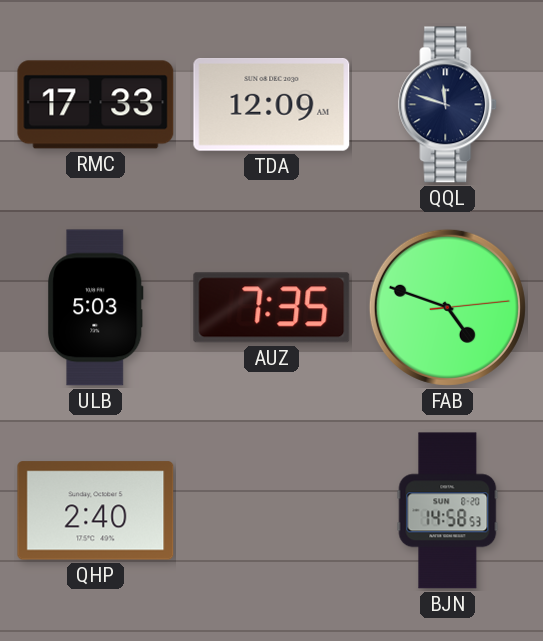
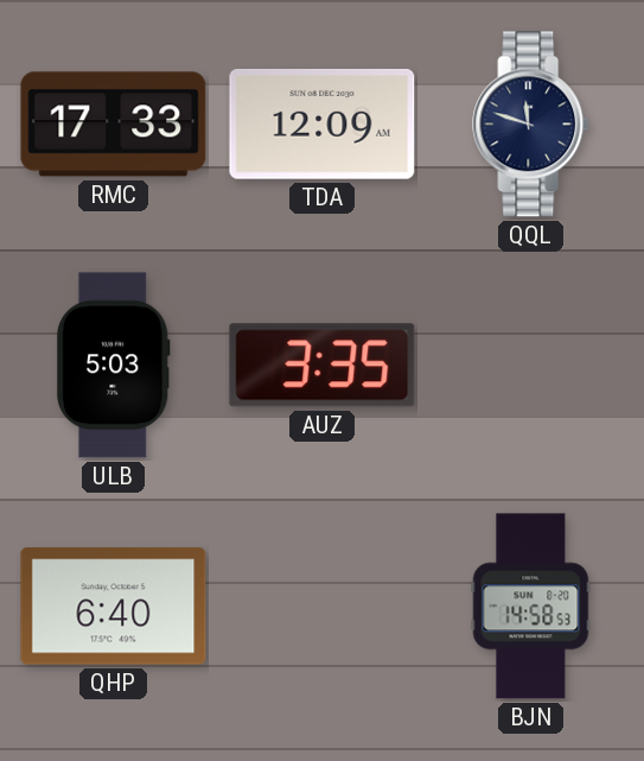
AUZ: 7:35 -> 3:35
FAB: 4:48 -> none
QHP: 2:40 -> 6:40
